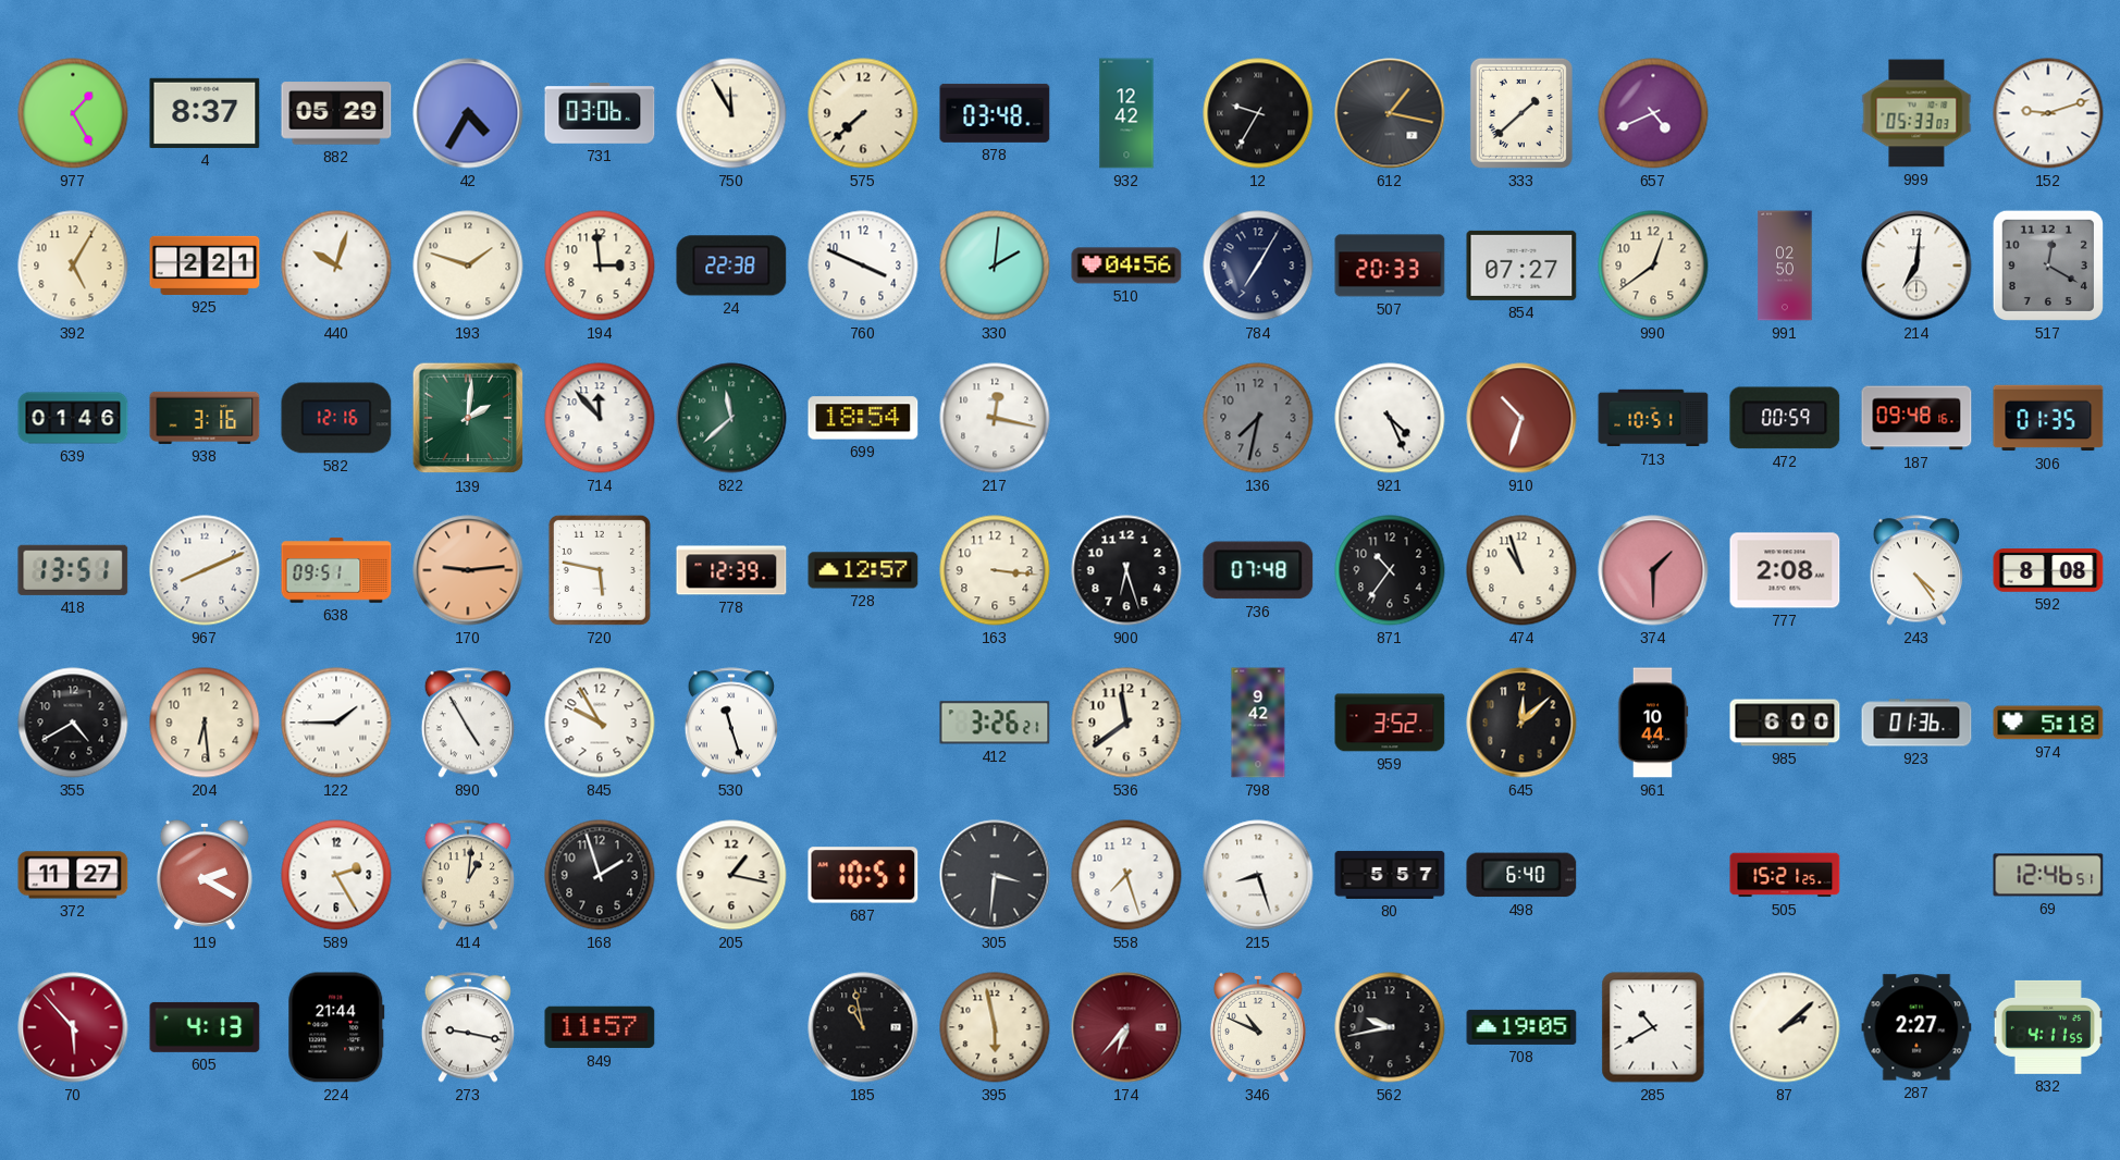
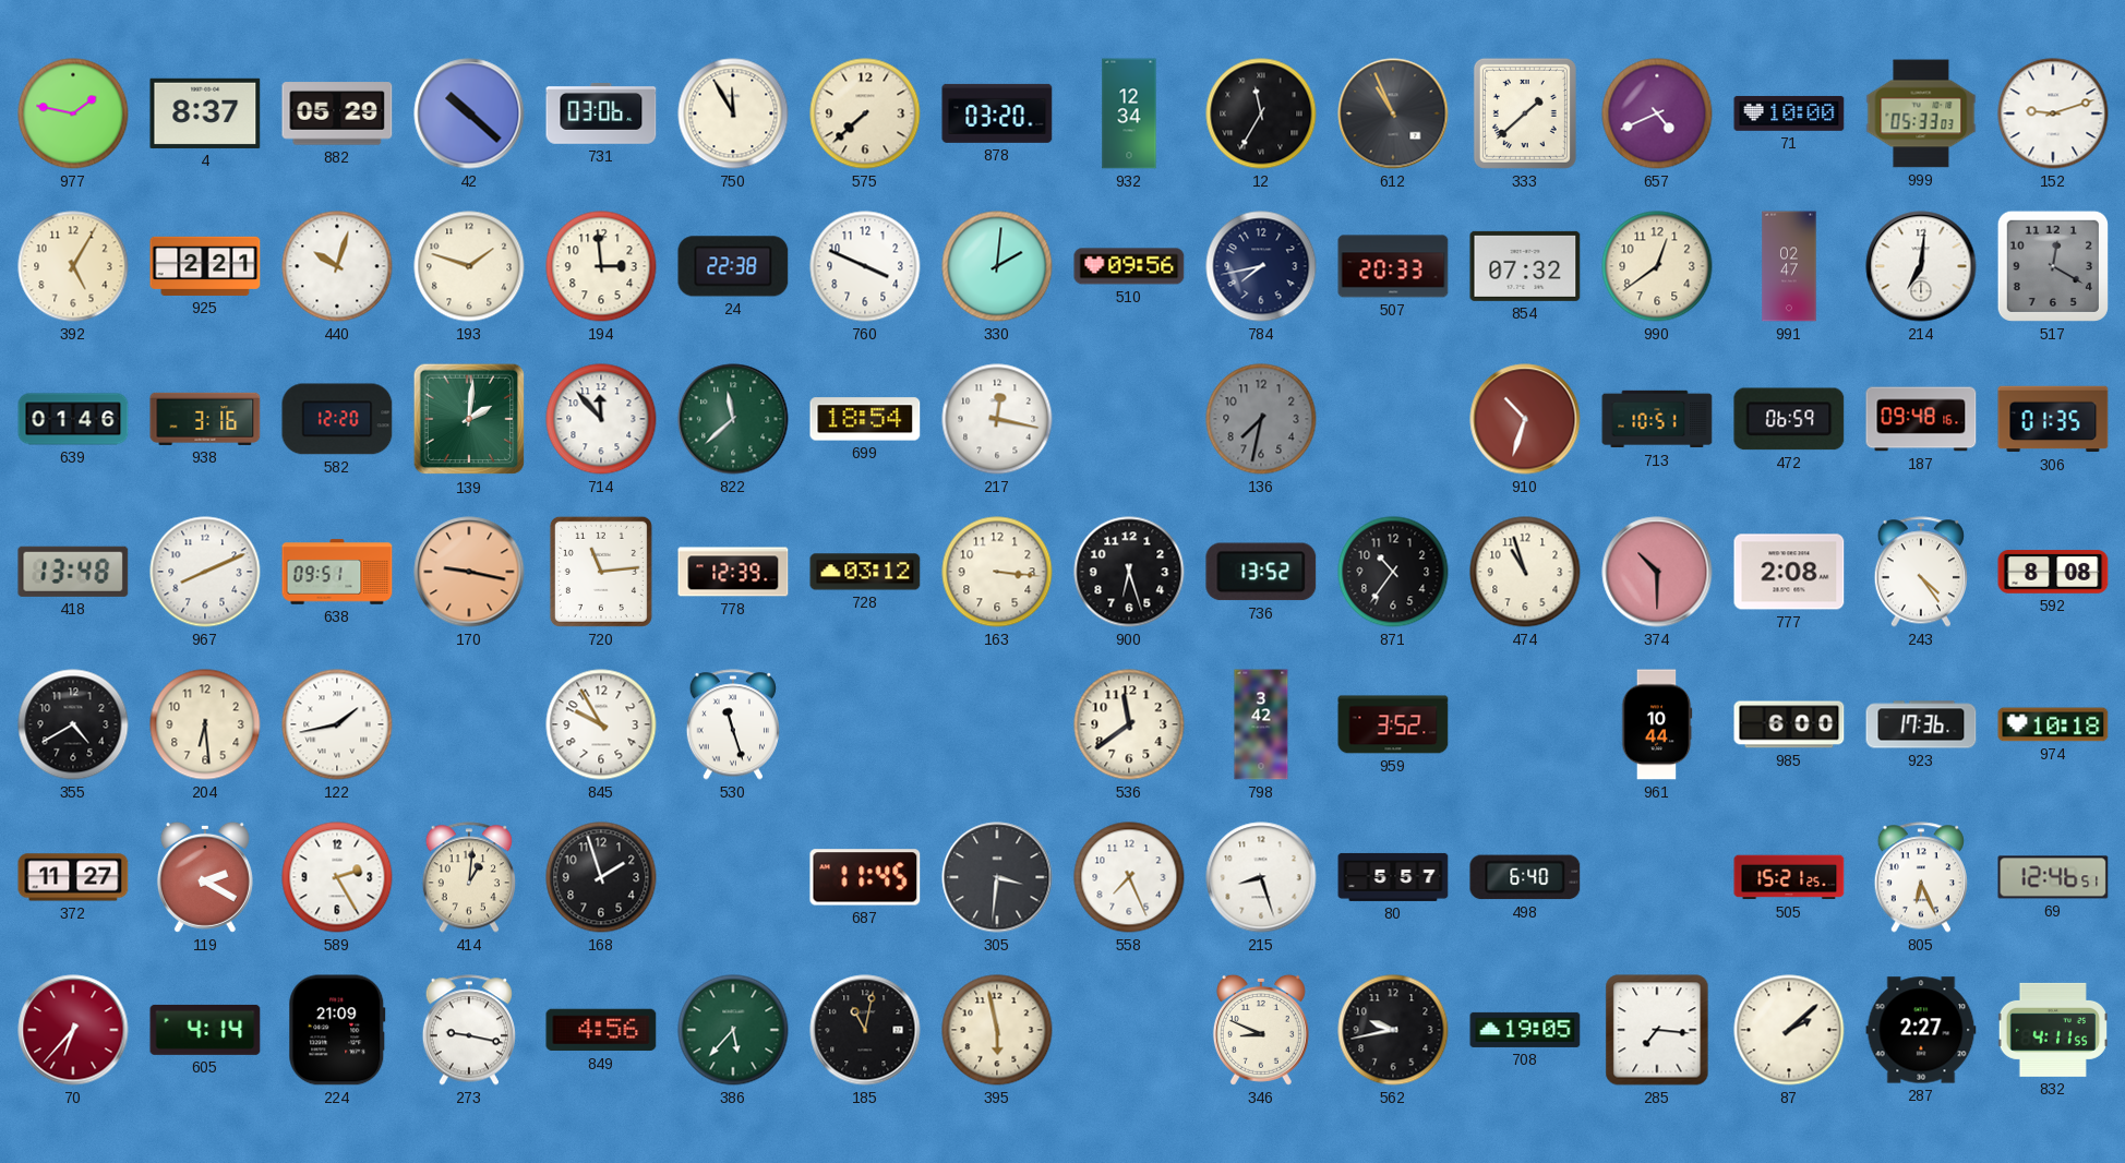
977: 1:25 -> 1:47
42: 4:35 -> 10:22
878: 03:48 -> 03:20
932: 12:42 -> 12:34
12: 9:35 -> 11:35
612: 1:17 -> 10:56
71: none -> 10:00
510: 04:56 -> 09:56
784: 7:05 -> 7:43
854: 07:27 -> 07:32
991: 02:50 -> 02:47
582: 12:16 -> 12:20
921: 4:26 -> none
472: 00:59 -> 06:59
418: 13:51 -> 13:48
170: 9:14 -> 9:17
720: 5:47 -> 11:14
728: 12:57 -> 03:12
736: 07:48 -> 13:52
374: 1:30 -> 10:30
122: 1:45 -> 1:43
890: 4:55 -> none
412: 3:26 -> none
798: 9:42 -> 3:42
645: 12:08 -> none
923: 01:36 -> 17:36
974: 5:18 -> 10:18
205: 1:17 -> none
687: 10:51 -> 11:45
558: 7:27 -> 7:26
805: none -> 6:26
70: 5:53 -> 6:37
605: 4:13 -> 4:14
224: 21:44 -> 21:09
849: 11:57 -> 4:56
386: none -> 5:37
185: 10:58 -> 11:02
174: 6:37 -> none
346: 10:49 -> 8:49
285: 10:40 -> 7:16
